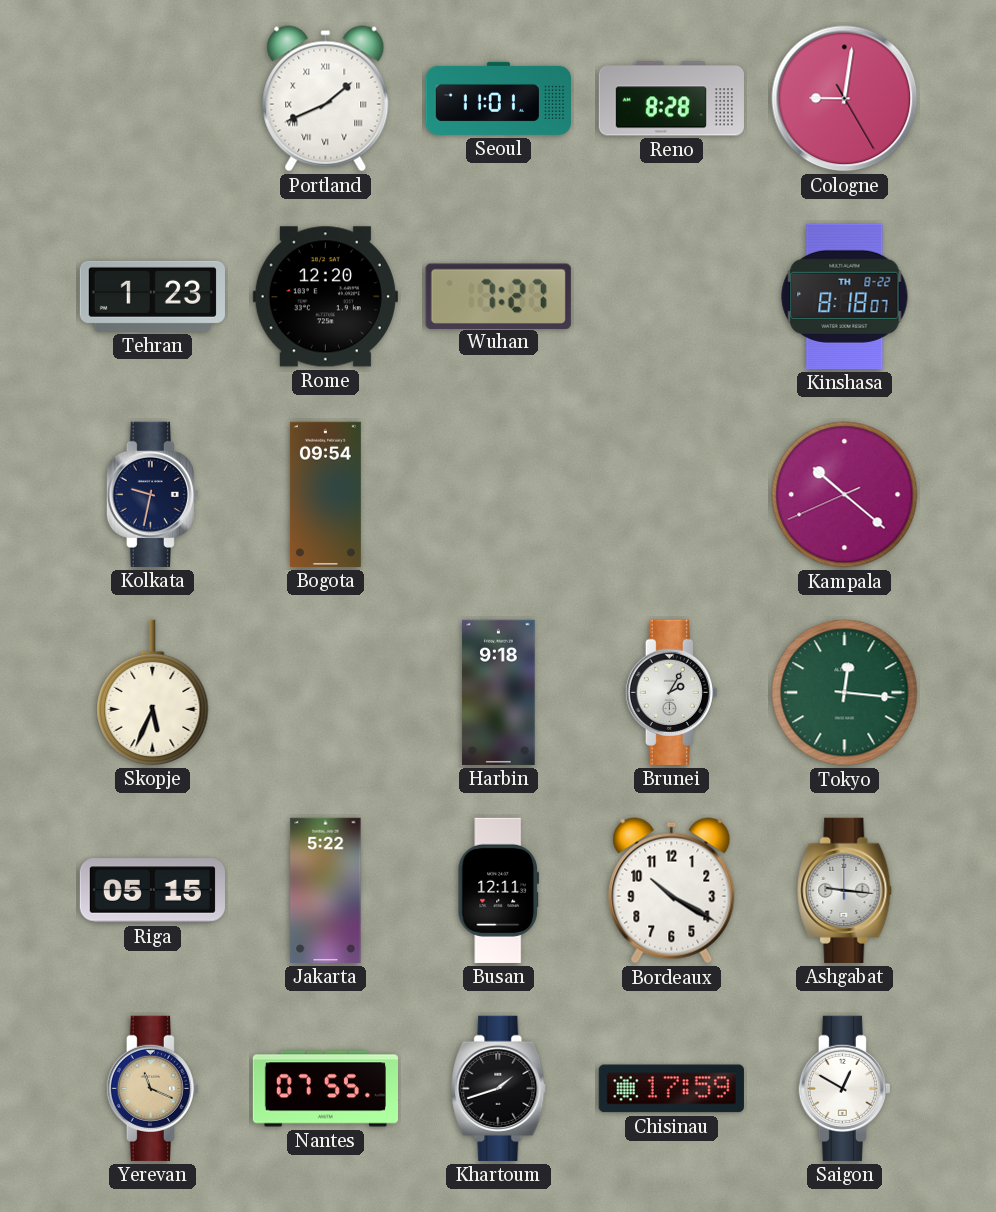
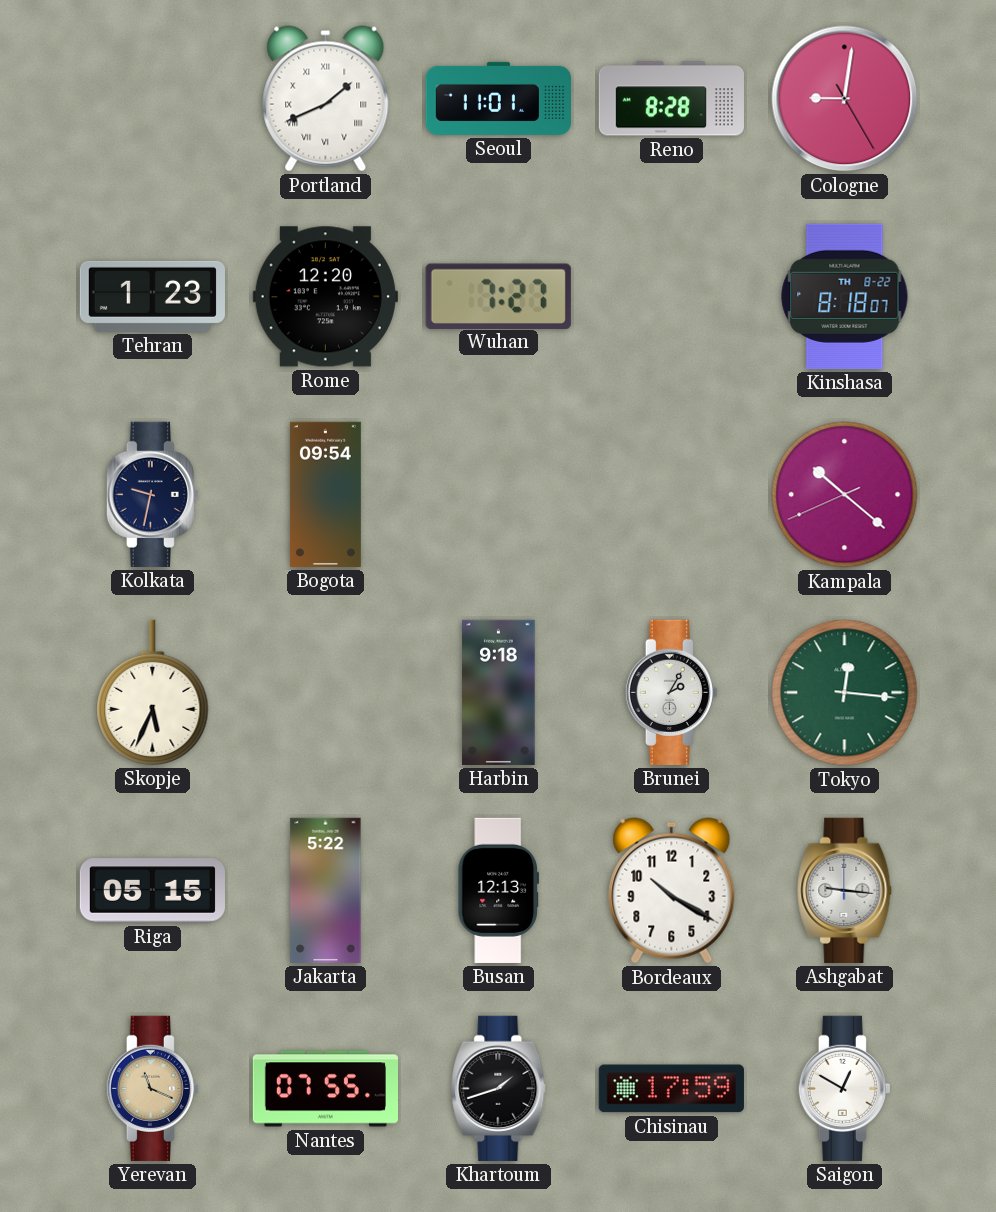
Busan: 12:11 -> 12:13
